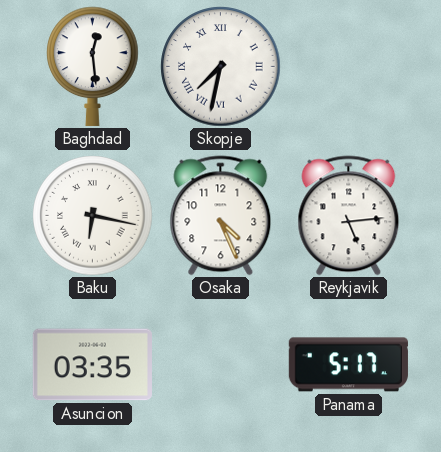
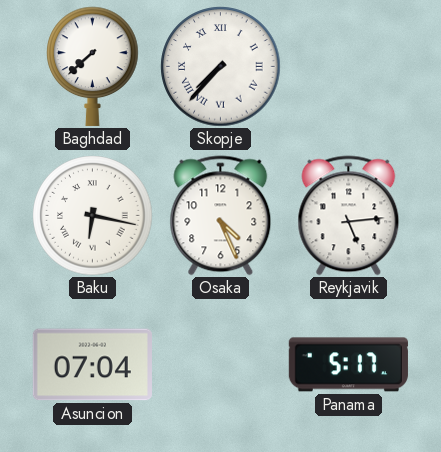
Baghdad: 12:29 -> 7:38
Skopje: 7:32 -> 7:37
Asuncion: 03:35 -> 07:04
